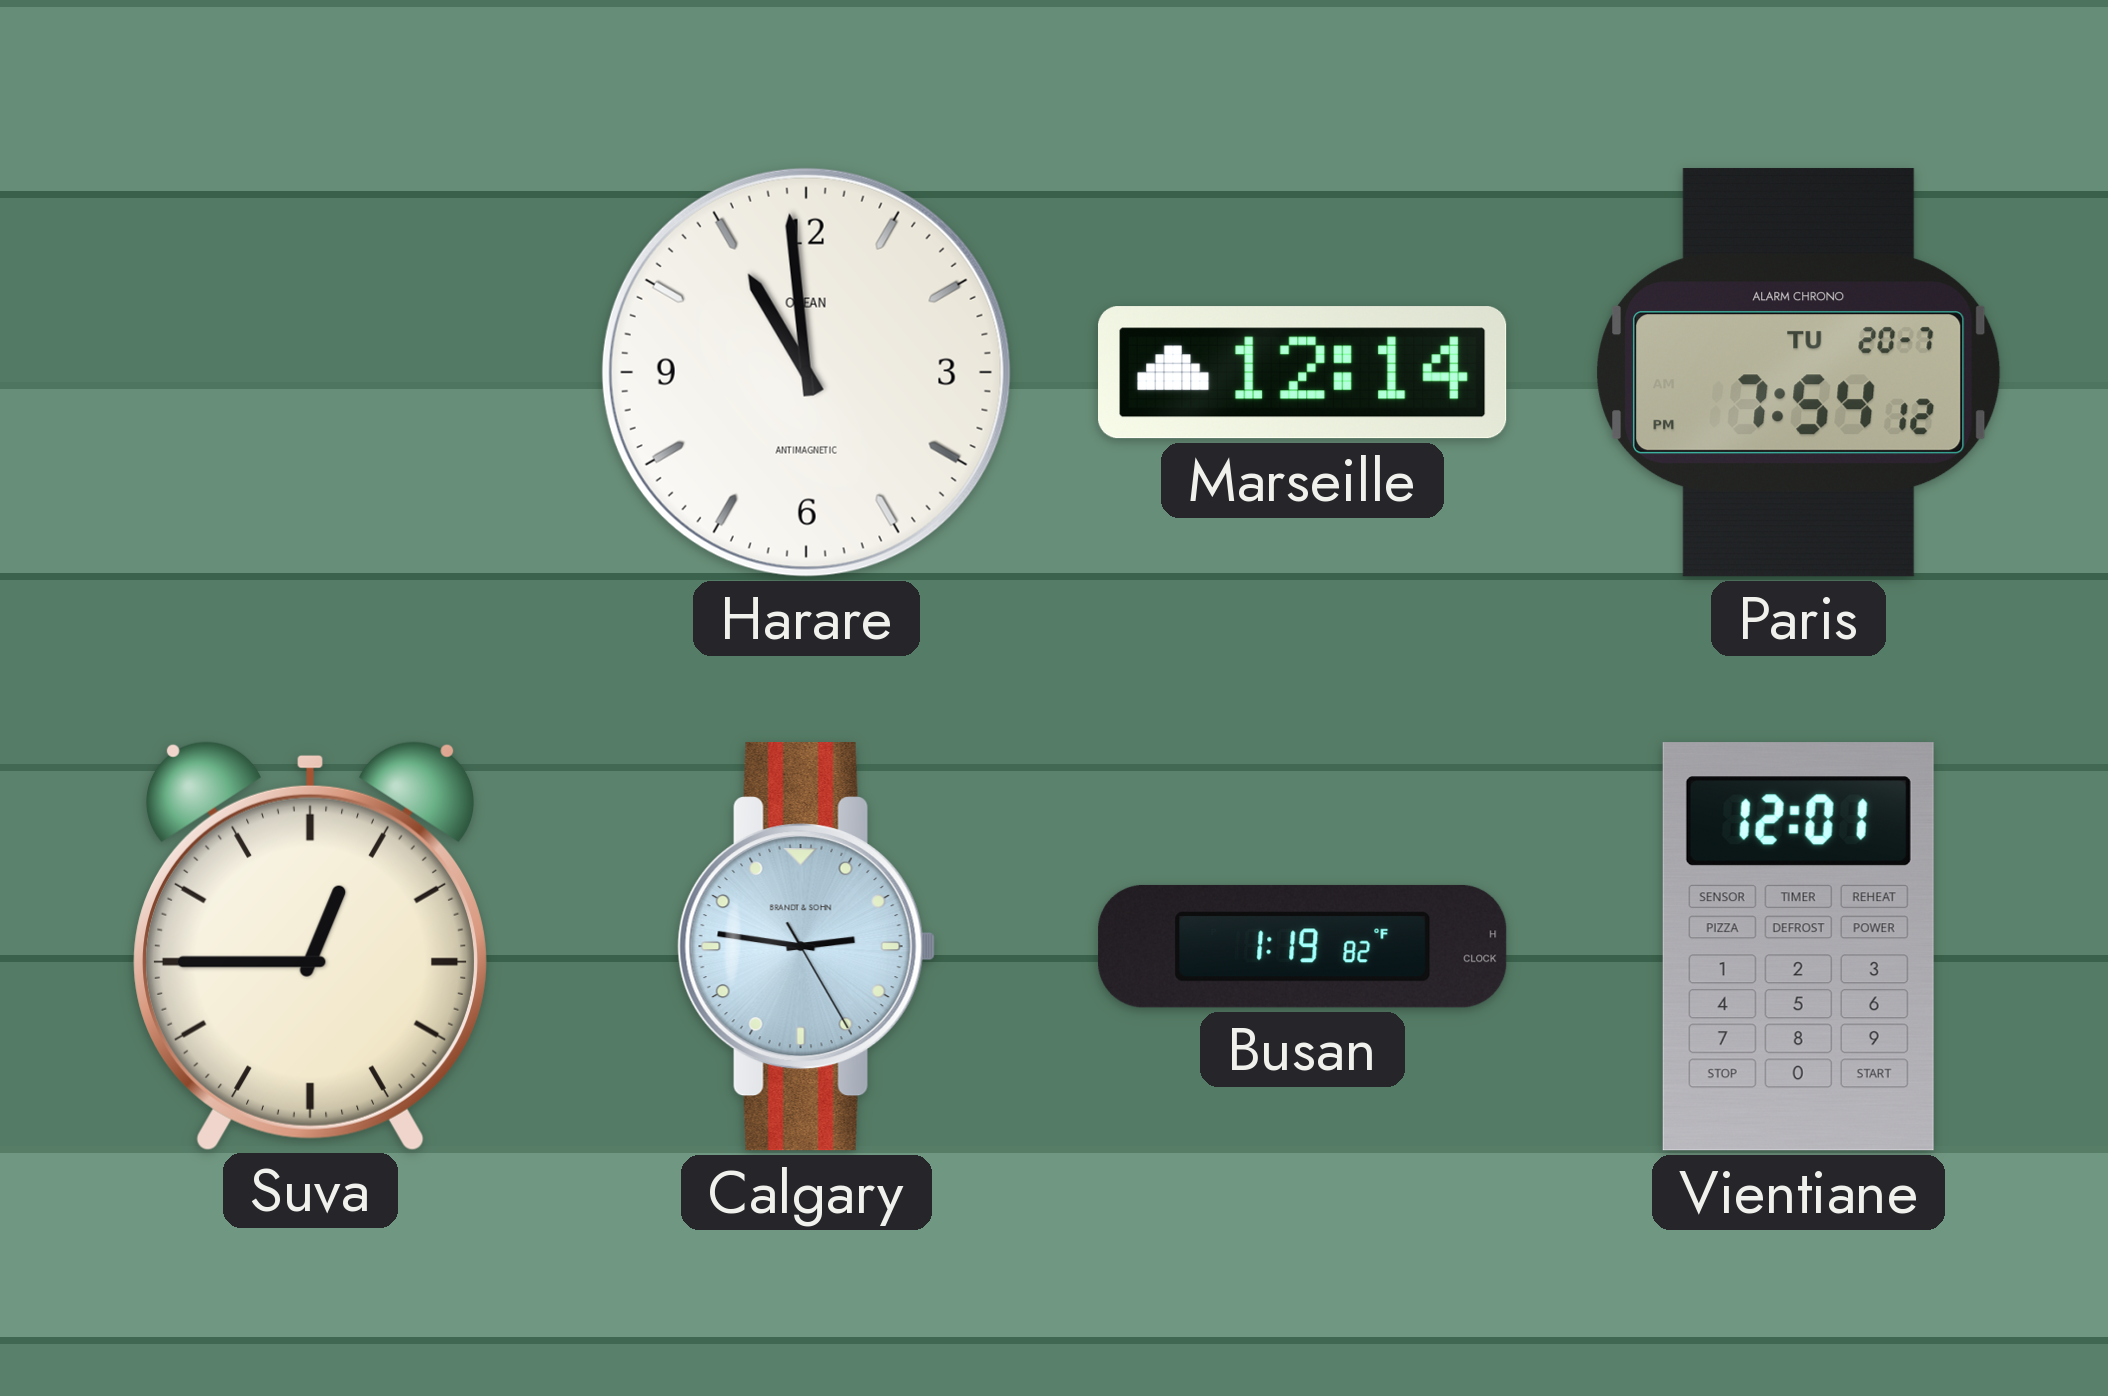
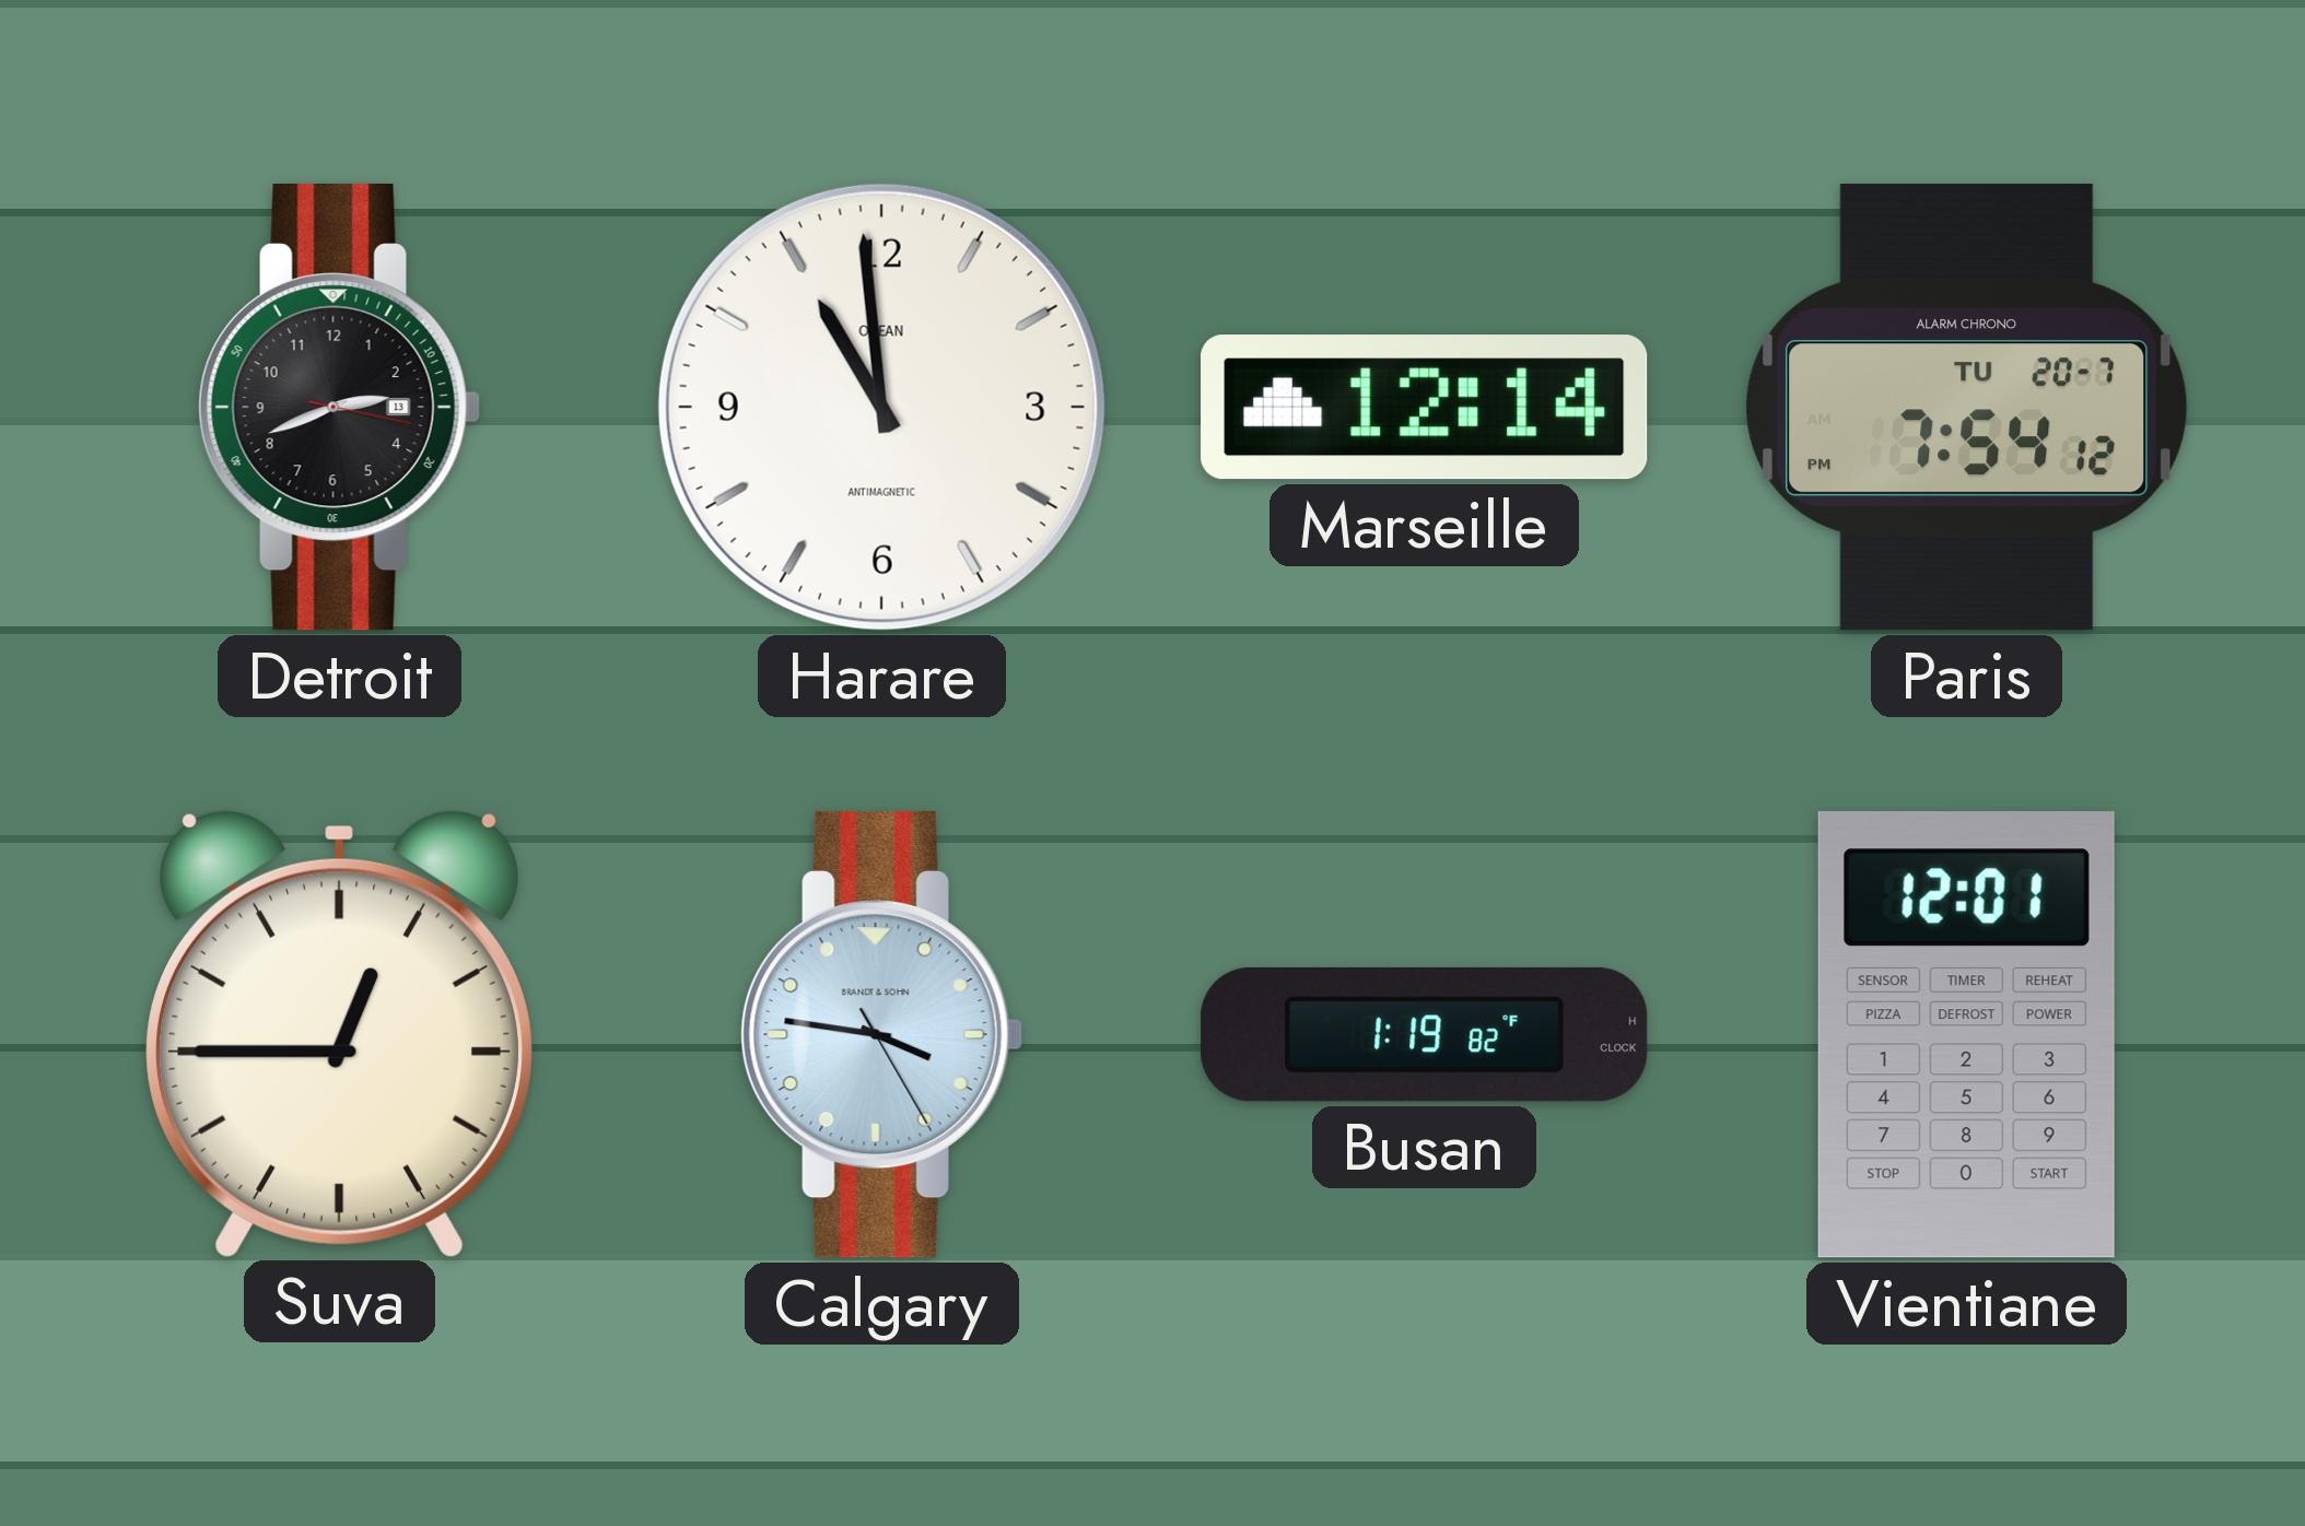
Detroit: none -> 2:41
Calgary: 2:46 -> 3:46
